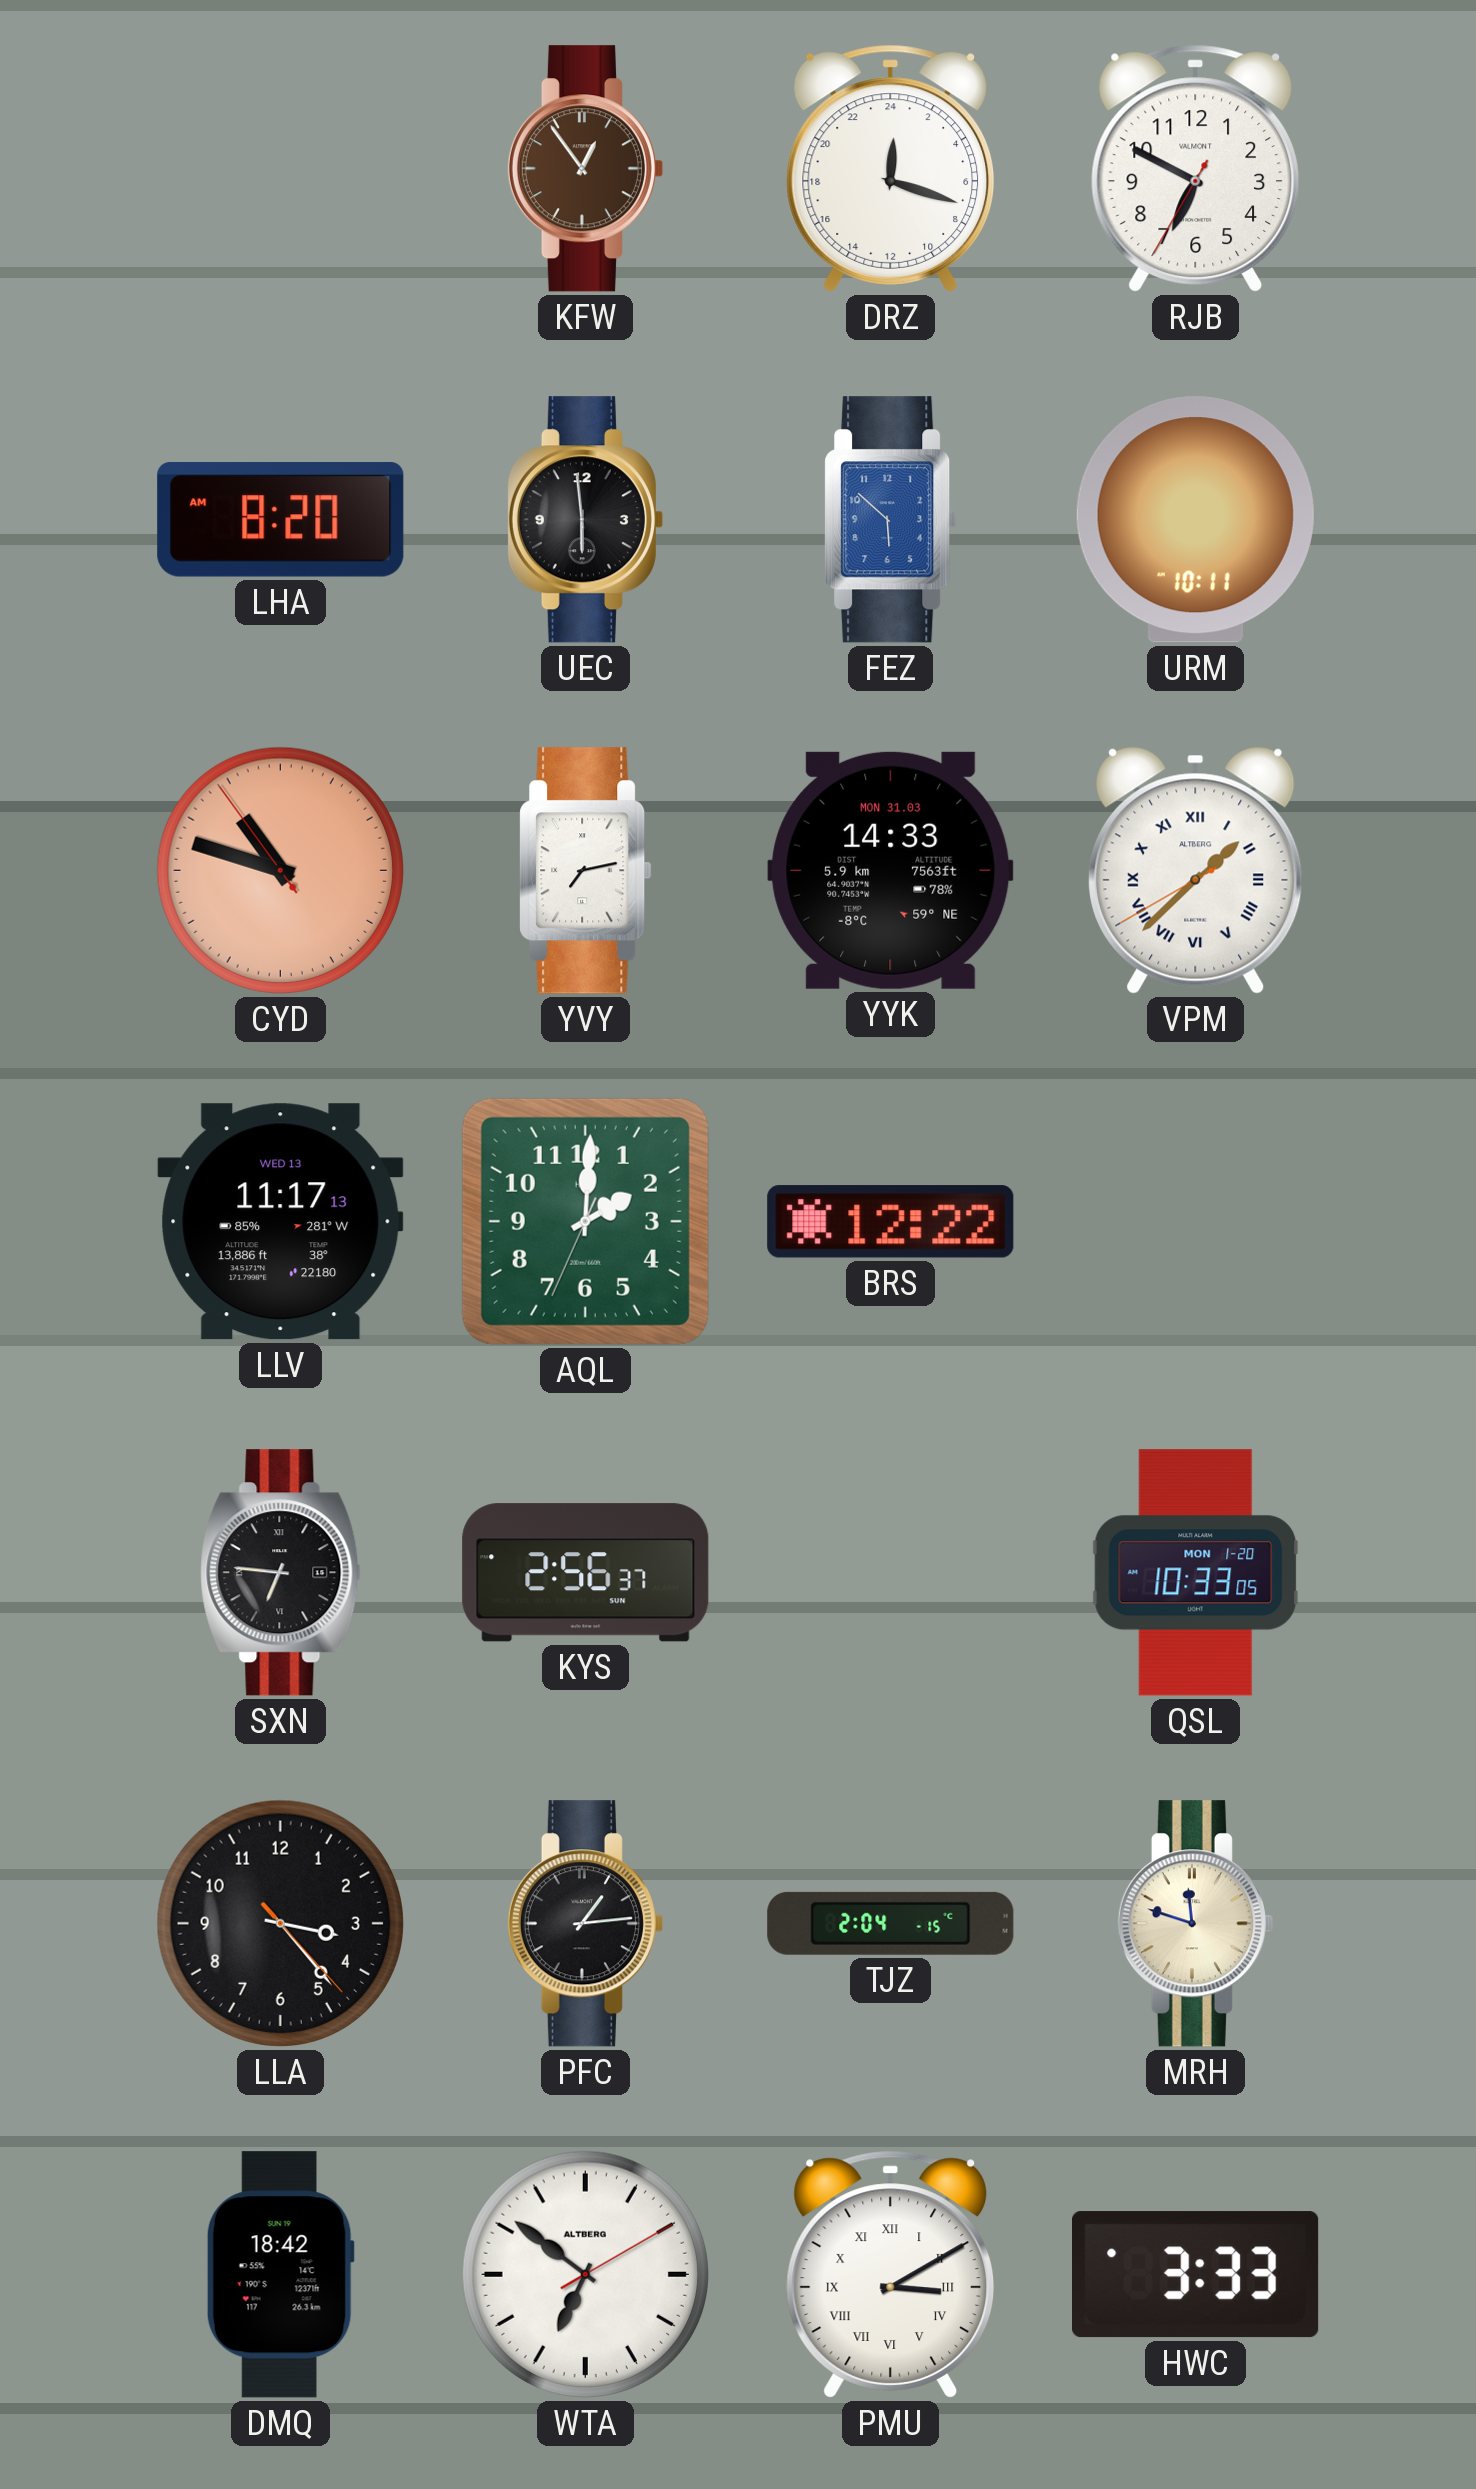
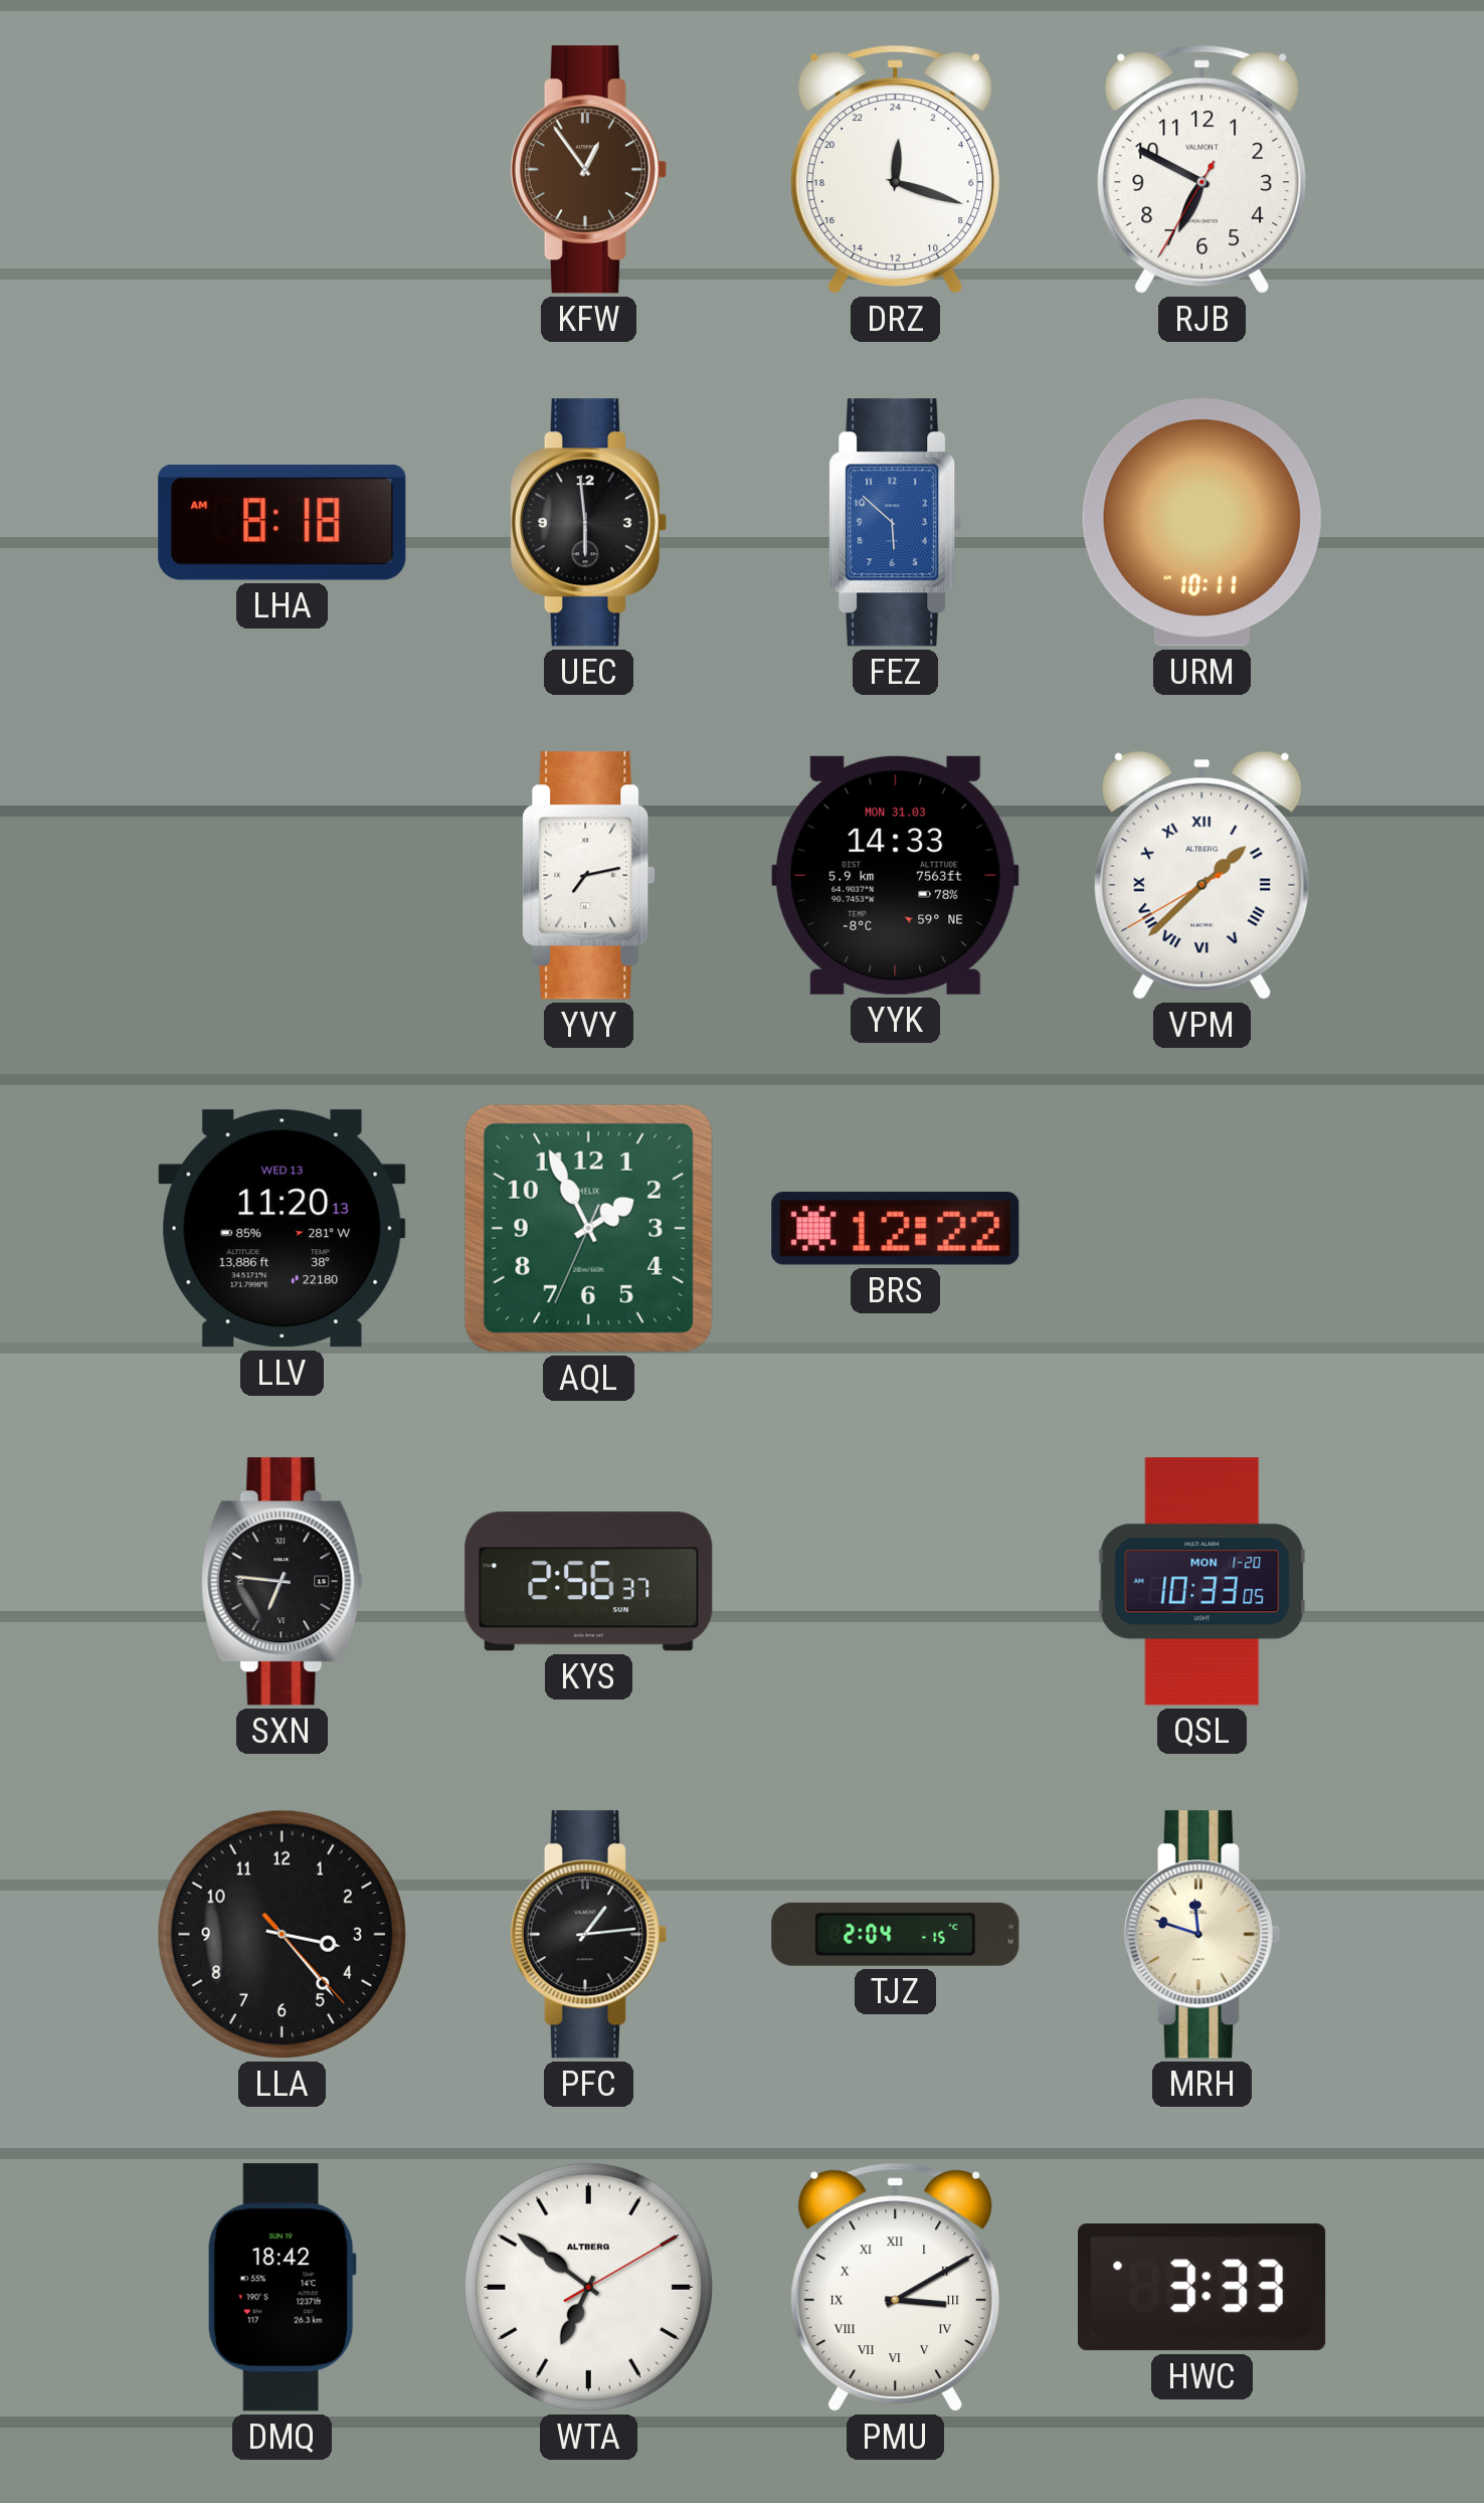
LHA: 8:20 -> 8:18
CYD: 10:47 -> none
LLV: 11:17 -> 11:20
AQL: 2:00 -> 1:55
